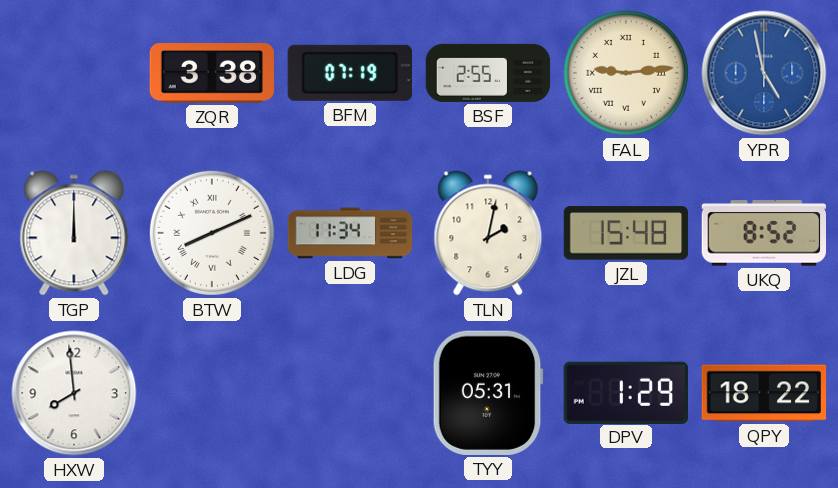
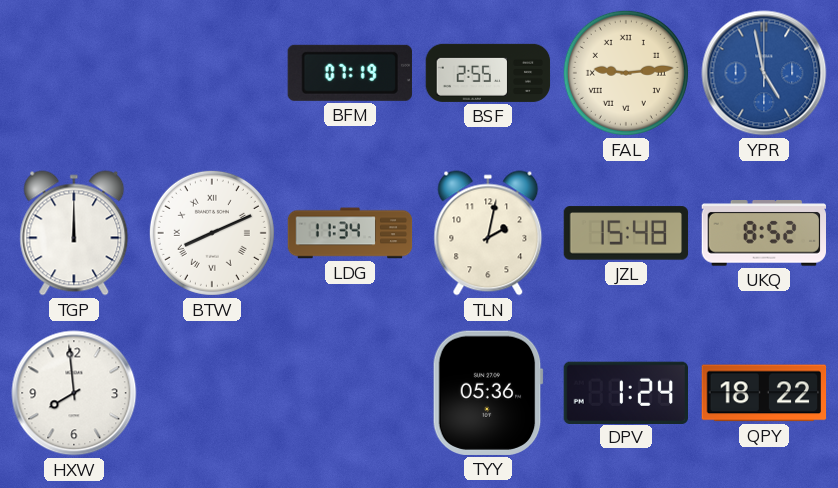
ZQR: 3:38 -> none
TYY: 05:31 -> 05:36
DPV: 1:29 -> 1:24
